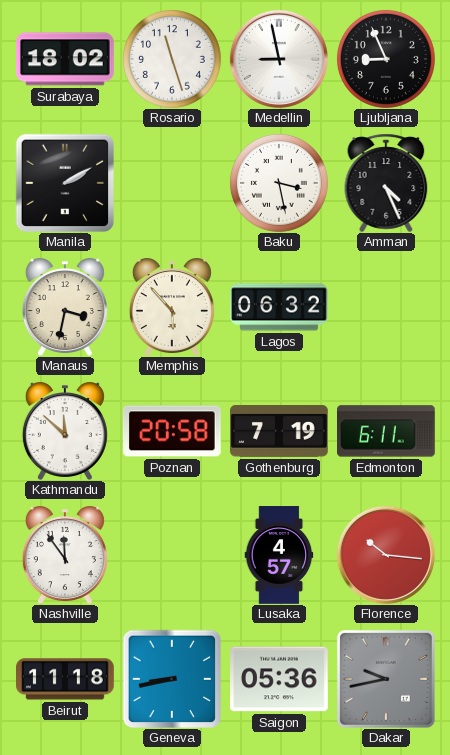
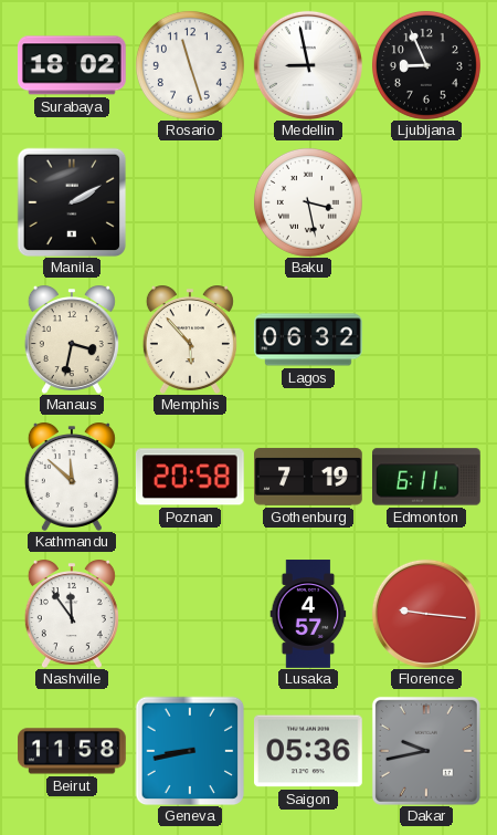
Amman: 4:26 -> none
Florence: 10:16 -> 9:16
Beirut: 11:18 -> 11:58
